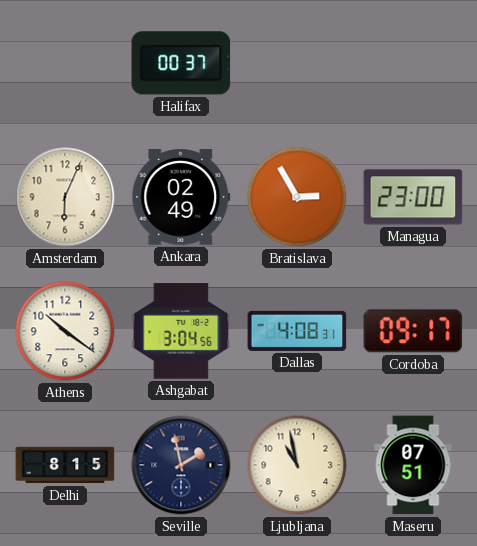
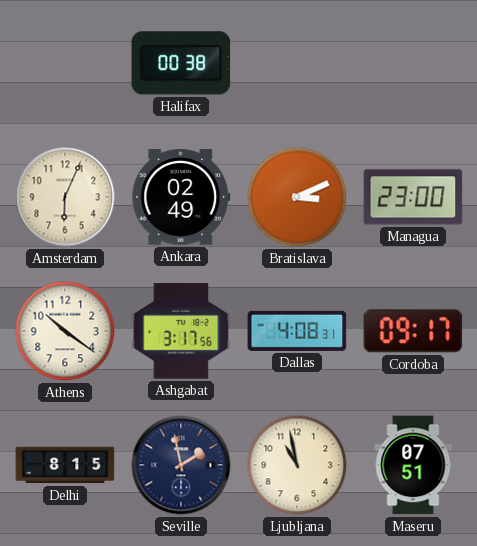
Halifax: 00:37 -> 00:38
Bratislava: 2:55 -> 3:11
Ashgabat: 3:04 -> 3:17
